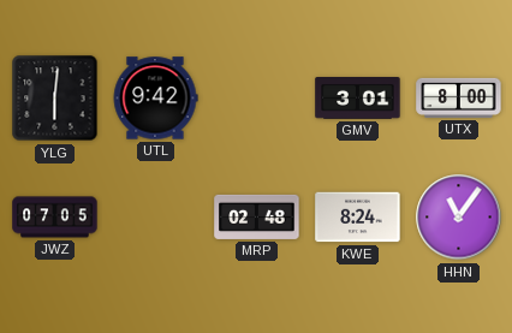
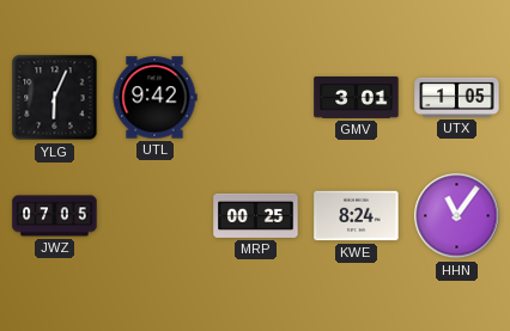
YLG: 6:01 -> 6:04
UTX: 8:00 -> 1:05
MRP: 02:48 -> 00:25
